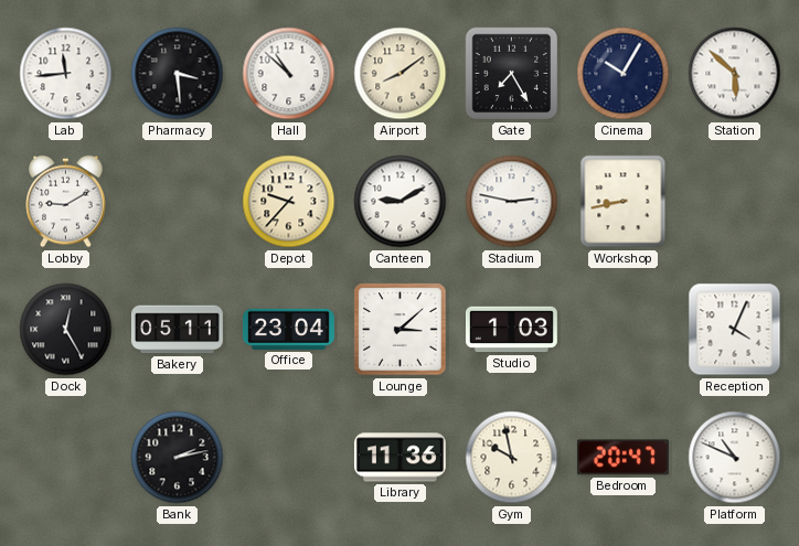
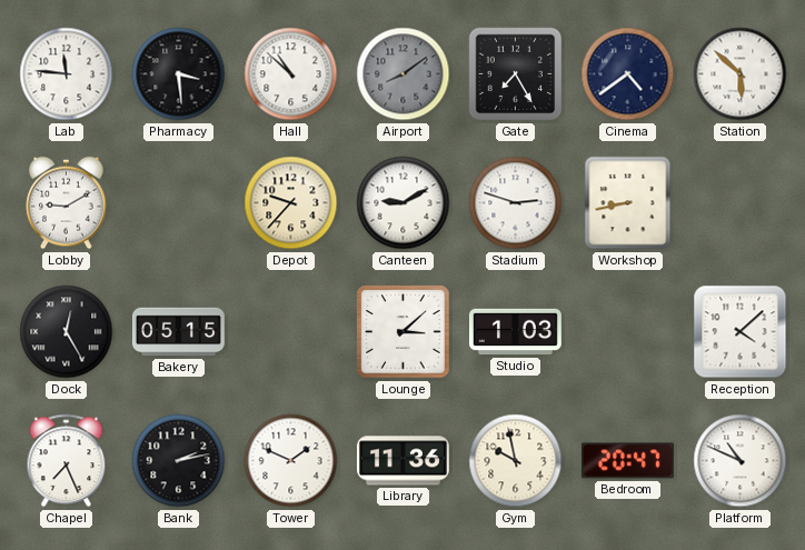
Lab: 11:44 -> 11:46
Airport dial: cream -> grey
Cinema: 10:05 -> 4:39
Stadium: 2:47 -> 2:48
Bakery: 05:11 -> 05:15
Office: 23:04 -> none
Reception: 4:04 -> 4:08
Chapel: none -> 7:26
Tower: none -> 1:49
